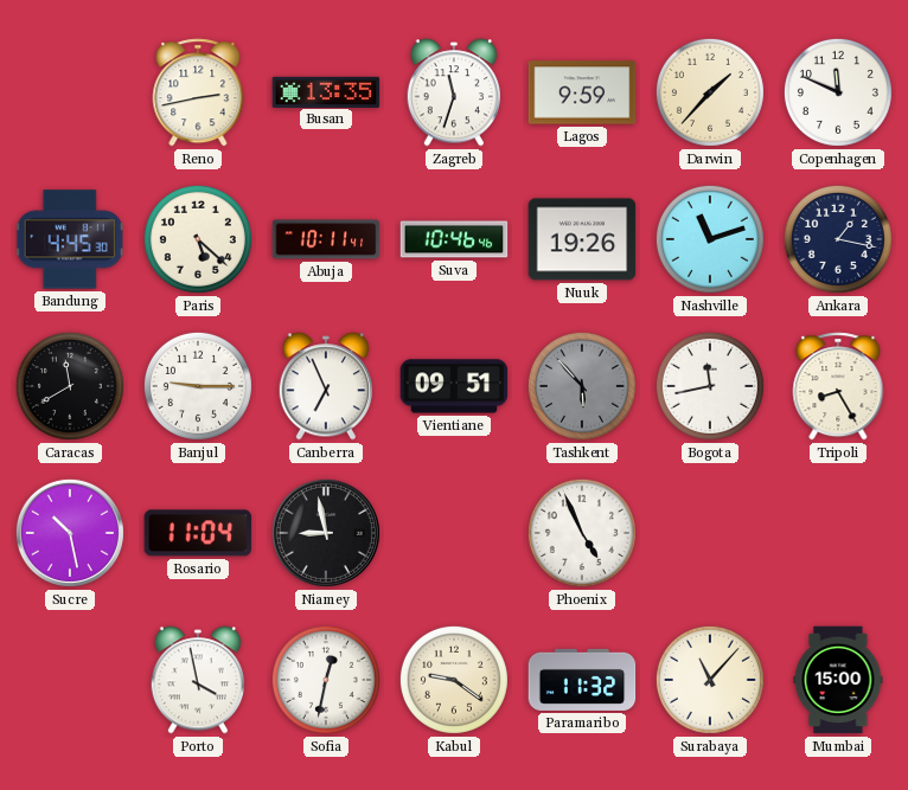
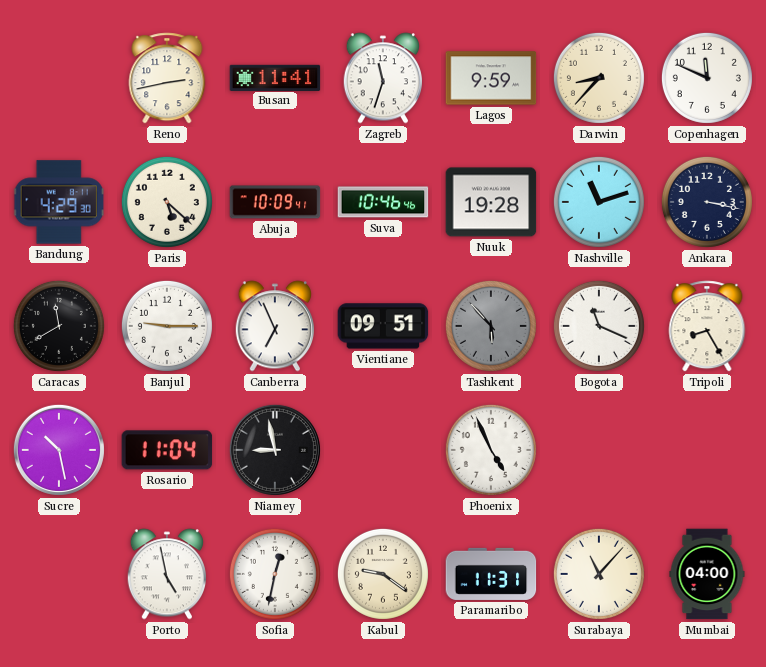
Busan: 13:35 -> 11:41
Darwin: 1:37 -> 8:37
Bandung: 4:45 -> 4:29
Abuja: 10:11 -> 10:09
Nuuk: 19:26 -> 19:28
Ankara: 1:17 -> 3:17
Bogota: 11:43 -> 11:19
Porto: 3:58 -> 4:58
Paramaribo: 11:32 -> 11:31
Mumbai: 15:00 -> 04:00
